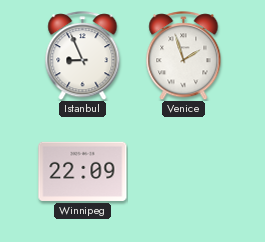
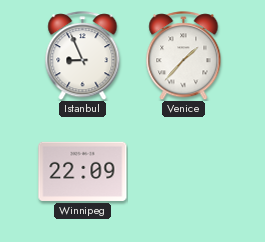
Venice: 1:57 -> 1:37
